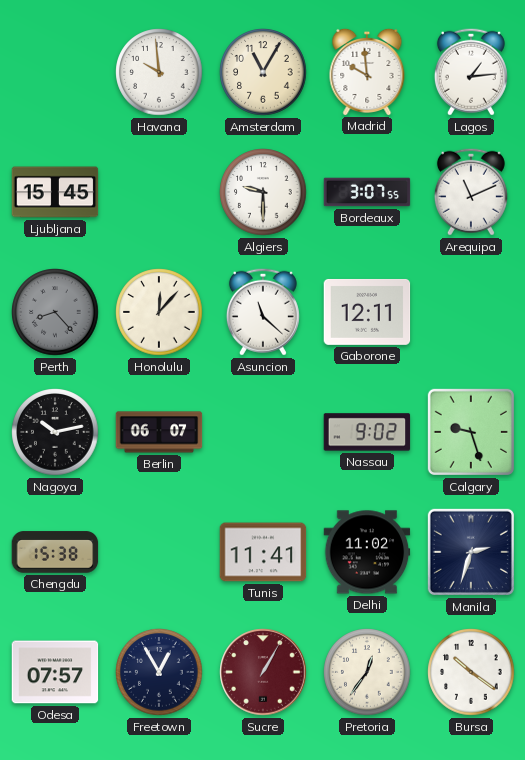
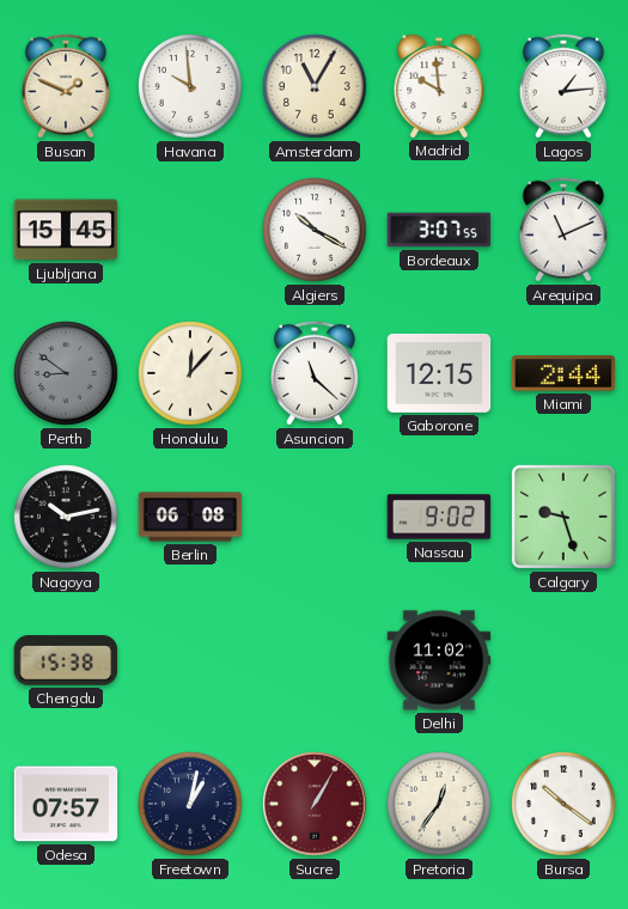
Busan: none -> 1:49
Algiers: 9:30 -> 10:20
Perth: 8:23 -> 8:51
Gaborone: 12:11 -> 12:15
Miami: none -> 2:44
Berlin: 06:07 -> 06:08
Tunis: 11:41 -> none
Manila: 2:33 -> none
Freetown: 12:55 -> 1:02
